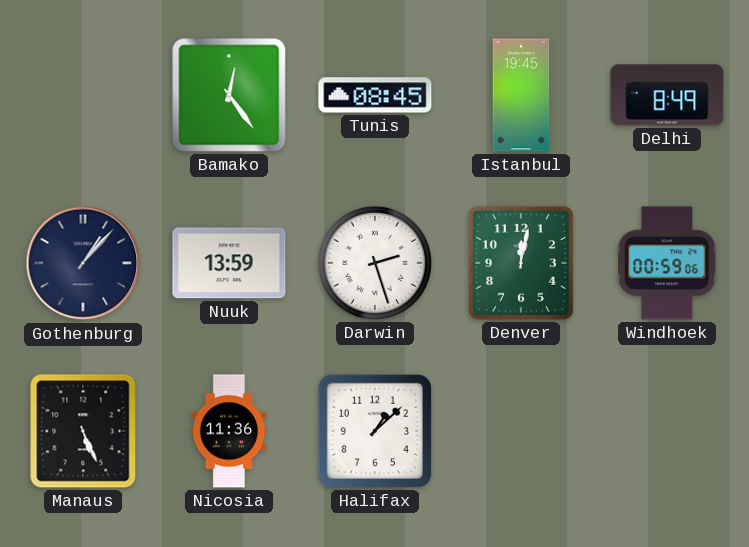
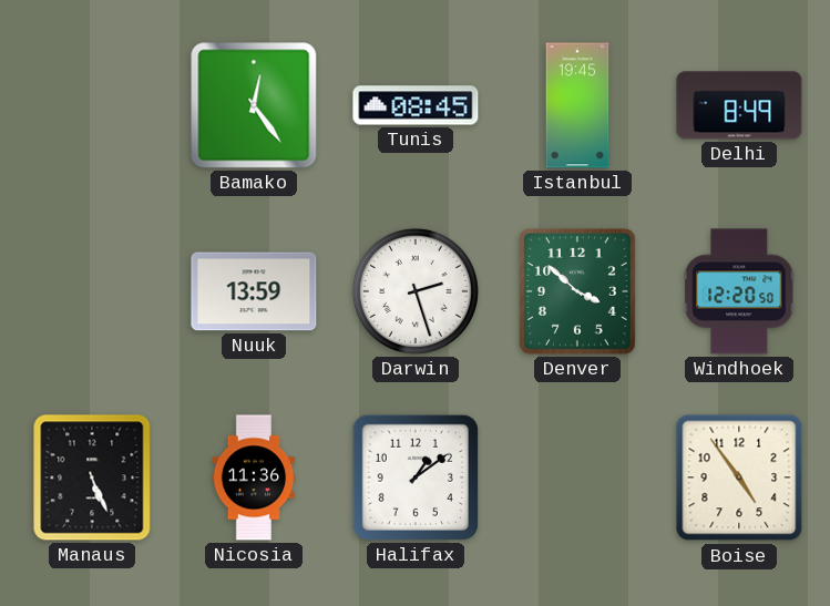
Gothenburg: 1:07 -> none
Denver: 12:02 -> 3:52
Windhoek: 00:59 -> 12:20
Halifax: 1:08 -> 1:09
Boise: none -> 4:54
